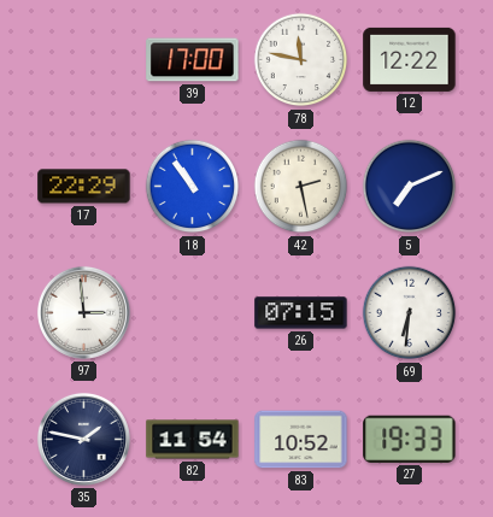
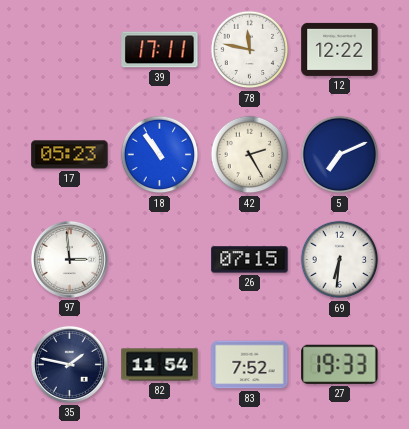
39: 17:00 -> 17:11
17: 22:29 -> 05:23
42: 2:28 -> 2:25
83: 10:52 -> 7:52
